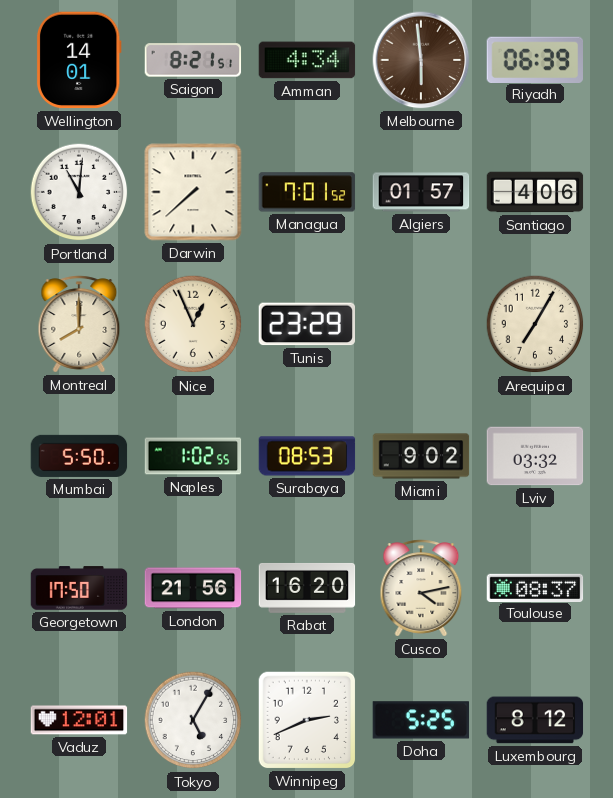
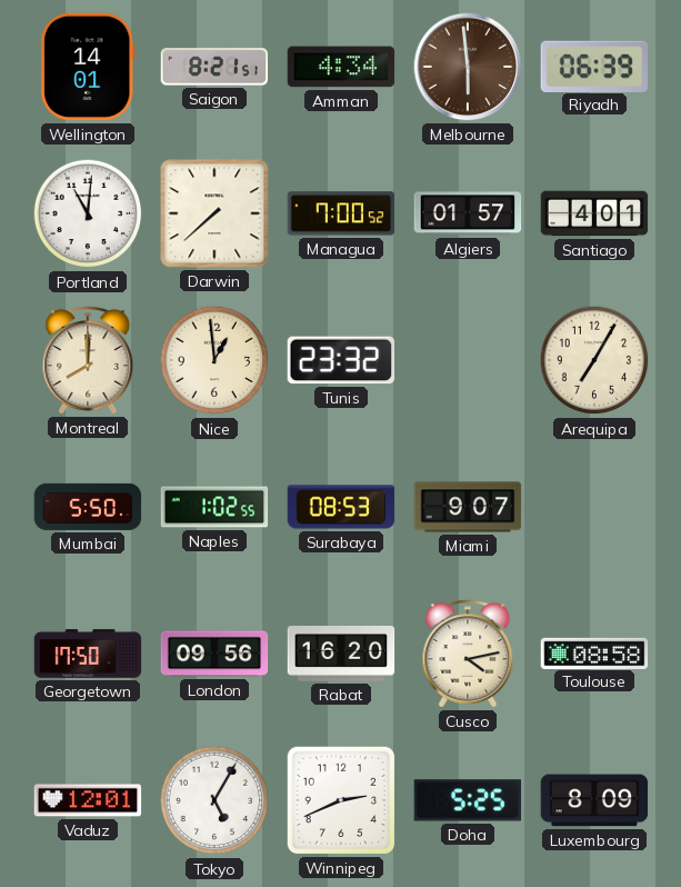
Managua: 7:01 -> 7:00
Santiago: 4:06 -> 4:01
Nice: 12:56 -> 12:59
Tunis: 23:29 -> 23:32
Miami: 9:02 -> 9:07
Lviv: 03:32 -> none
London: 21:56 -> 09:56
Toulouse: 08:37 -> 08:58
Luxembourg: 8:12 -> 8:09
